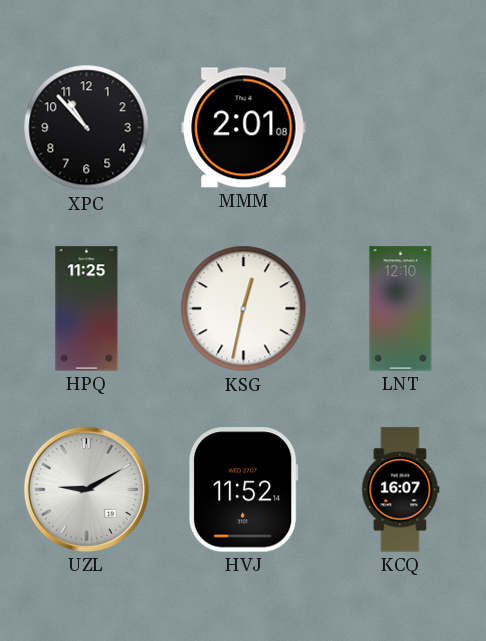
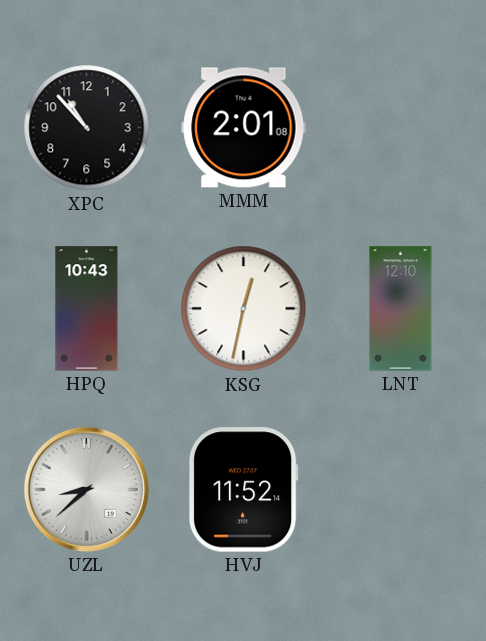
HPQ: 11:25 -> 10:43
UZL: 9:10 -> 8:38
KCQ: 16:07 -> none
